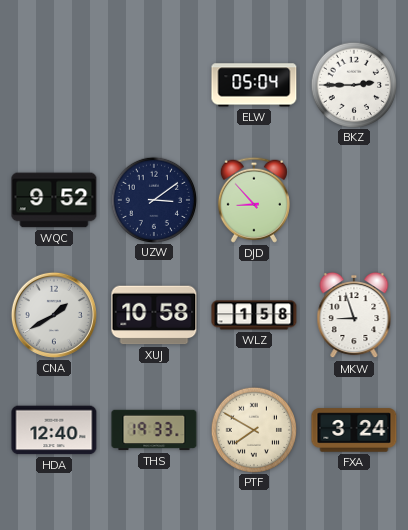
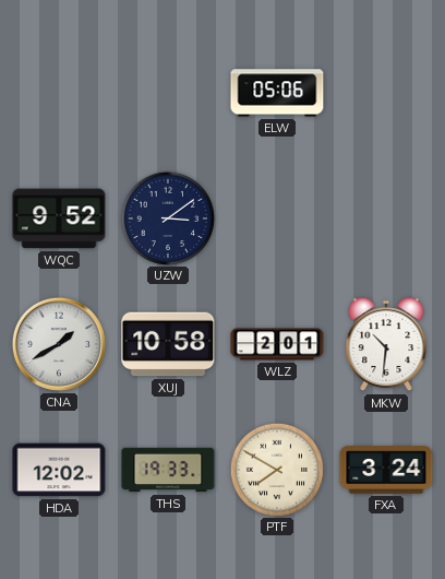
ELW: 05:04 -> 05:06
BKZ: 2:45 -> none
DJD: 8:53 -> none
WLZ: 1:58 -> 2:01
MKW: 8:57 -> 10:31
HDA: 12:40 -> 12:02
